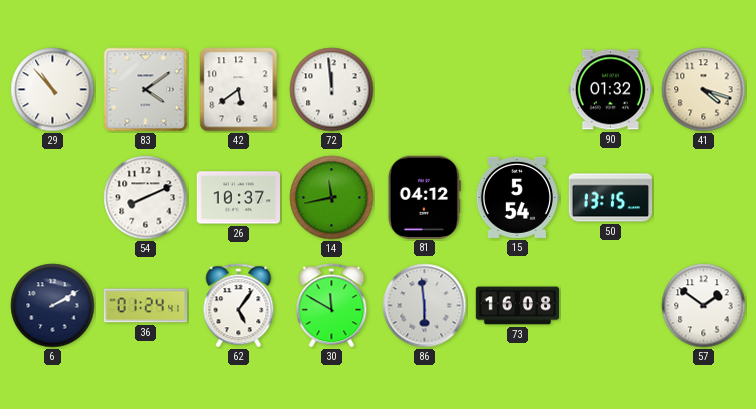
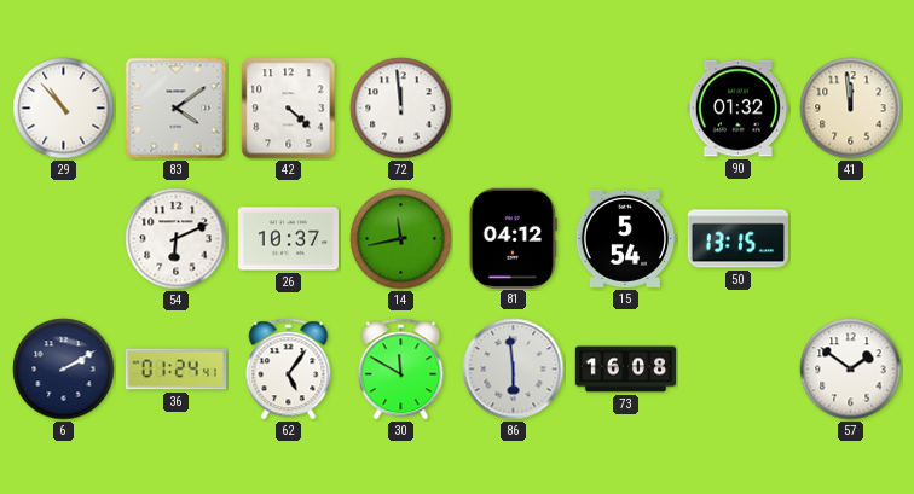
42: 5:39 -> 4:22
41: 4:18 -> 11:59
54: 8:11 -> 6:11
